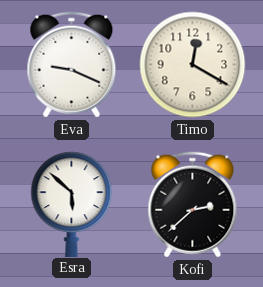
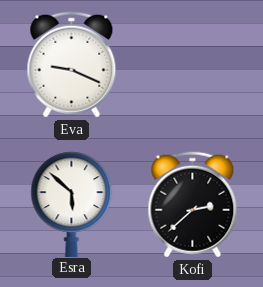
Timo: 12:20 -> none
